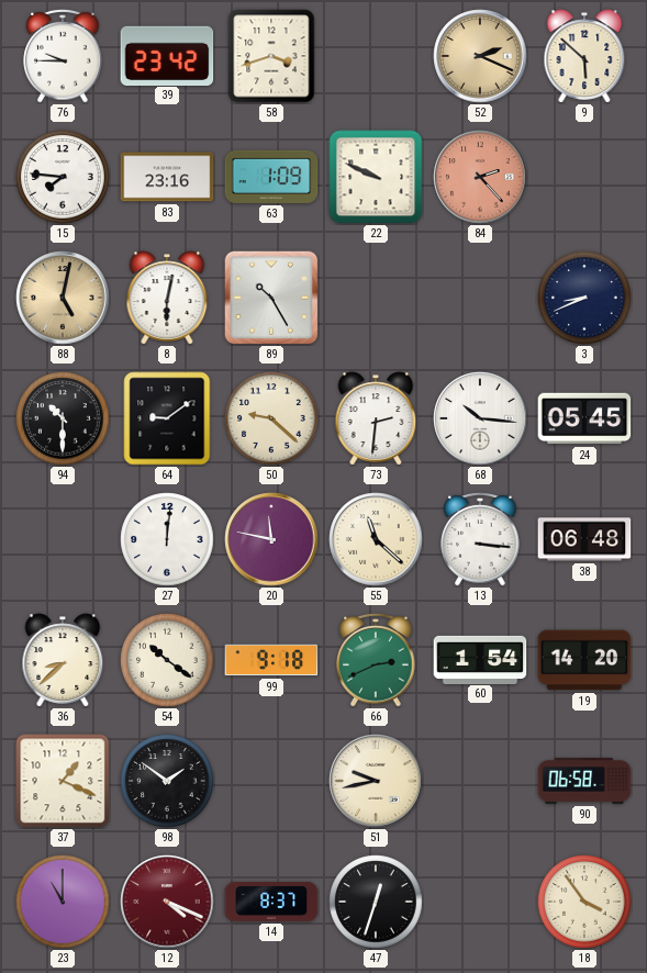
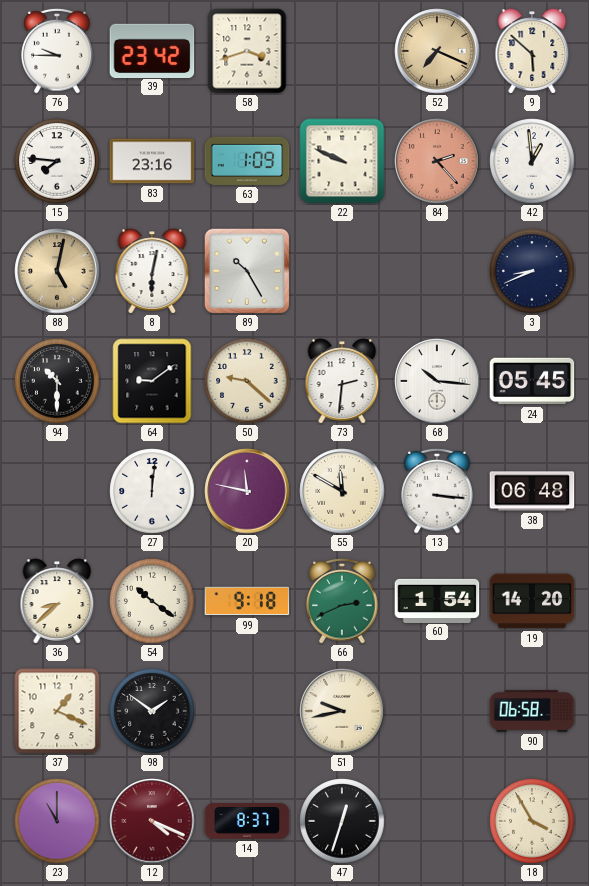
52: 2:19 -> 7:19
42: none -> 12:59
55: 11:22 -> 11:50
18: 3:54 -> 3:55
